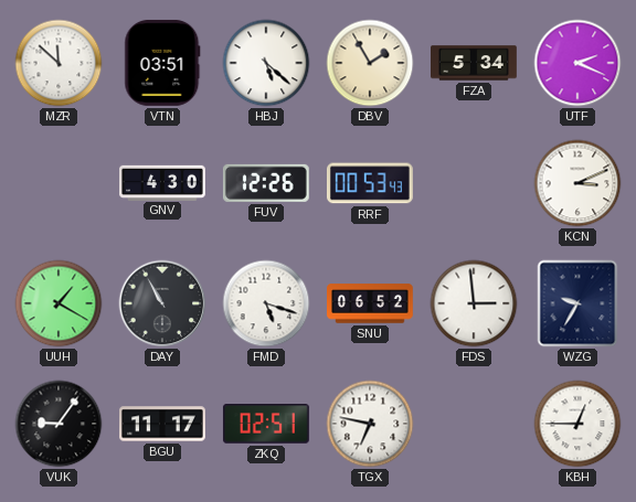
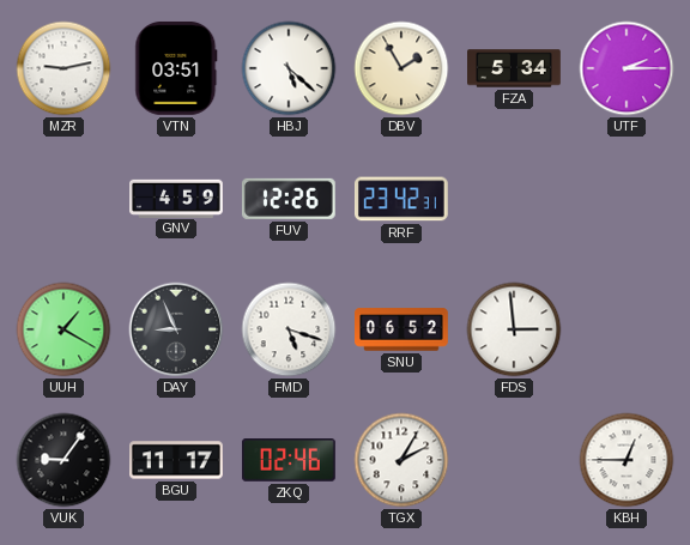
MZR: 11:52 -> 9:13
UTF: 2:19 -> 2:15
GNV: 4:30 -> 4:59
RRF: 00:53 -> 23:42
KCN: 3:11 -> none
DAY: 10:55 -> 8:56
WZG: 9:35 -> none
ZKQ: 02:51 -> 02:46
TGX: 6:47 -> 2:05
